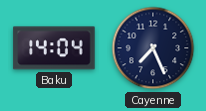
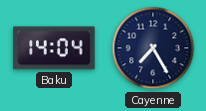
Cayenne: 7:26 -> 7:25
